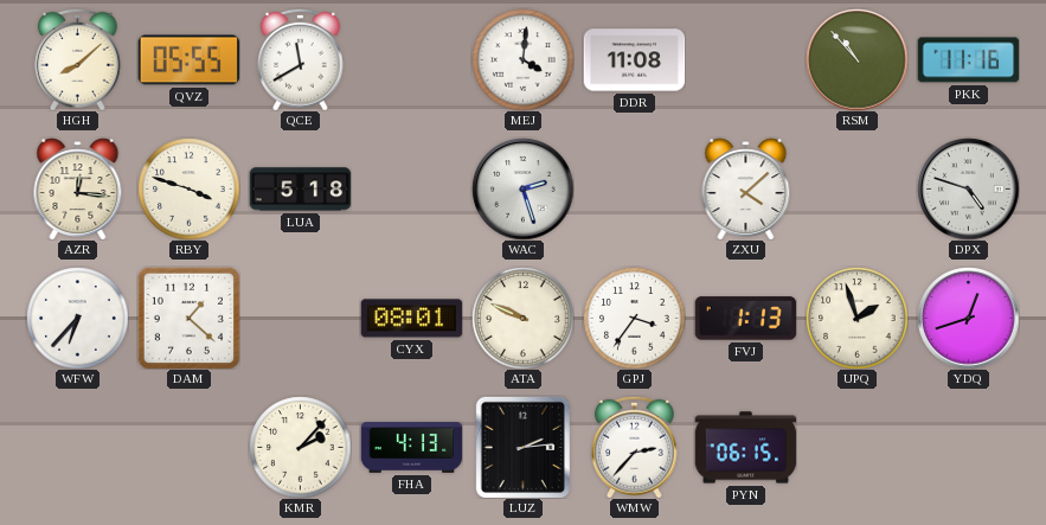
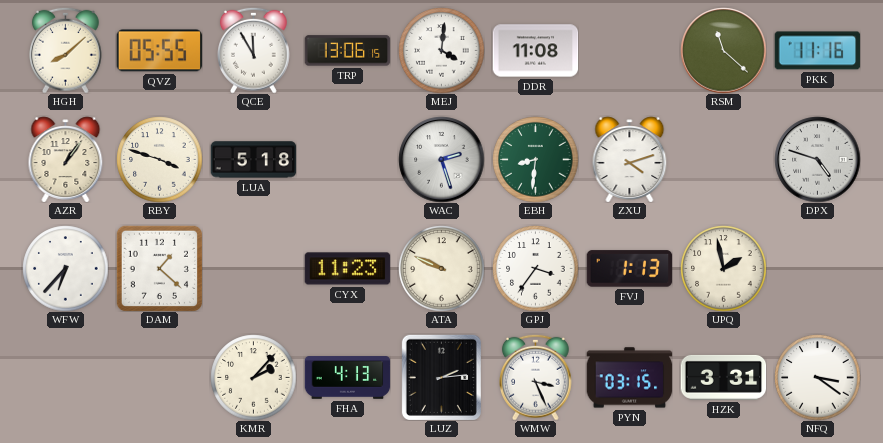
QCE: 11:40 -> 11:55
TRP: none -> 13:06
RSM: 10:53 -> 11:22
AZR: 12:16 -> 1:06
EBH: none -> 8:31
ZXU: 4:08 -> 4:12
CYX: 08:01 -> 11:23
UPQ: 1:57 -> 1:58
YDQ: 12:42 -> none
WMW: 2:37 -> 3:26
PYN: 06:15 -> 03:15
HZK: none -> 3:31
NFQ: none -> 3:21
